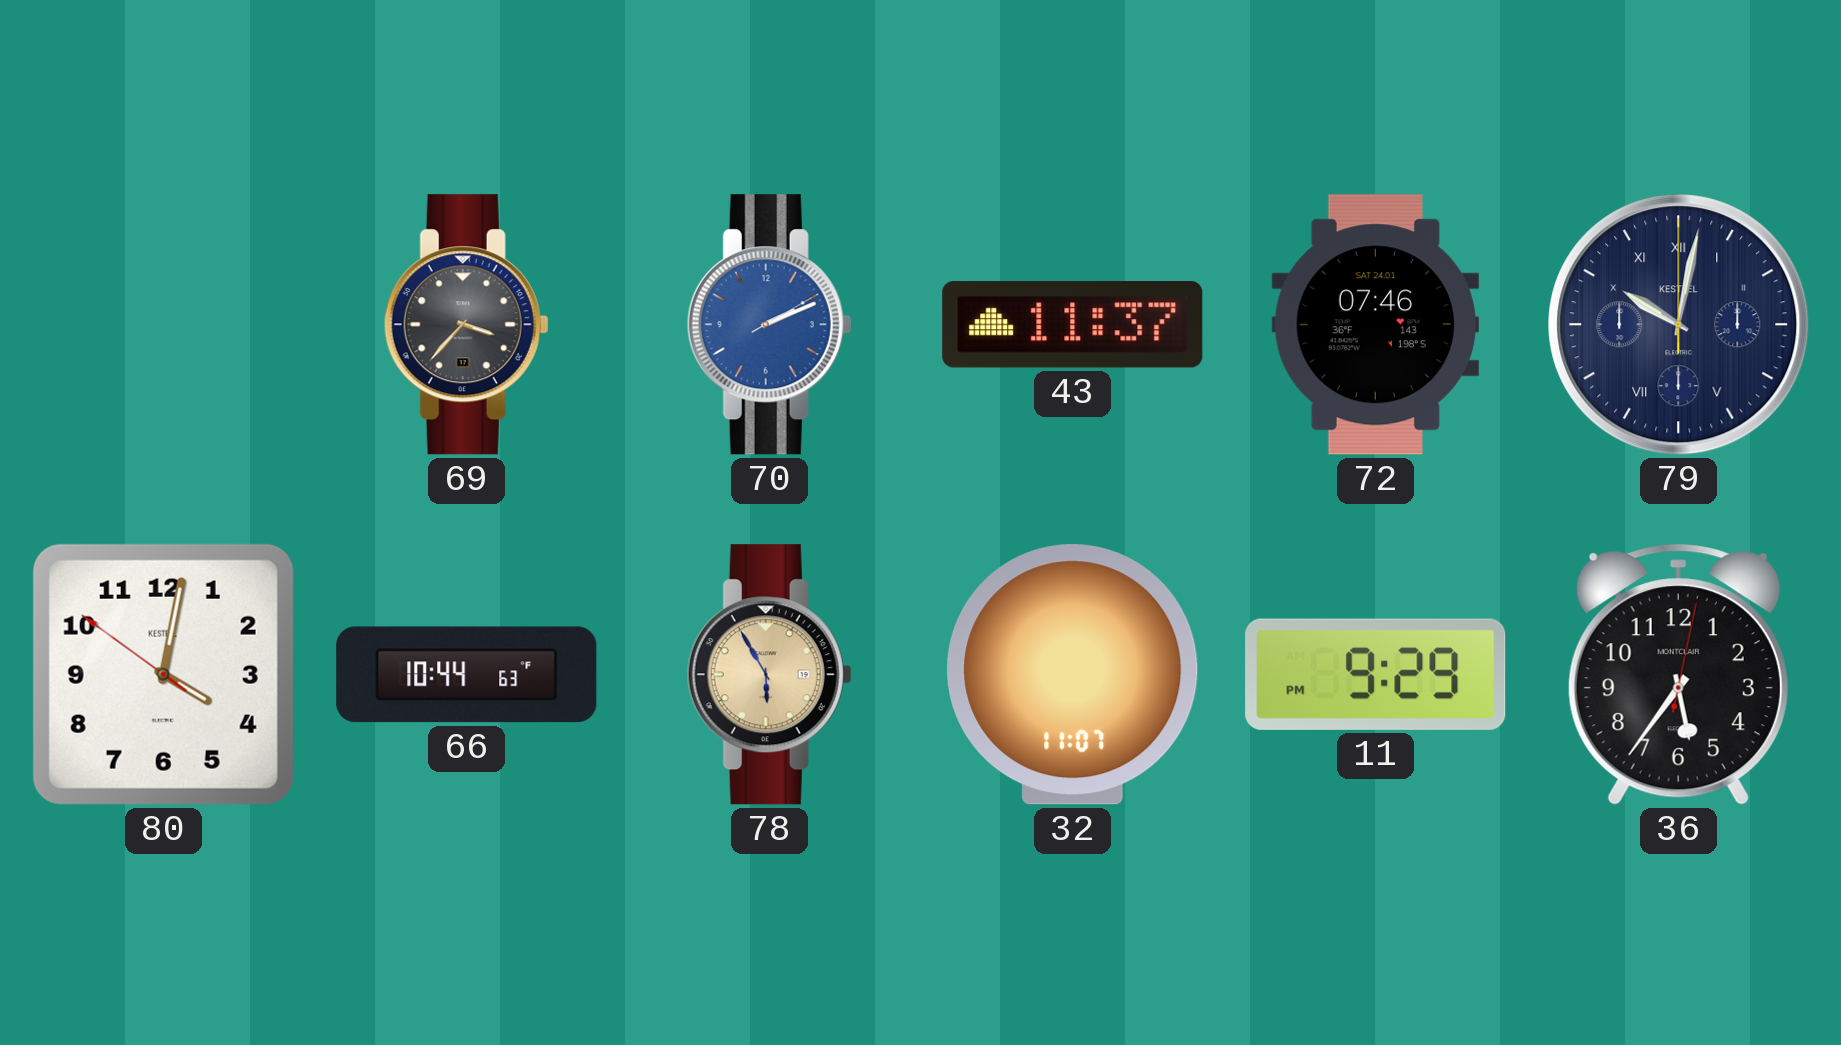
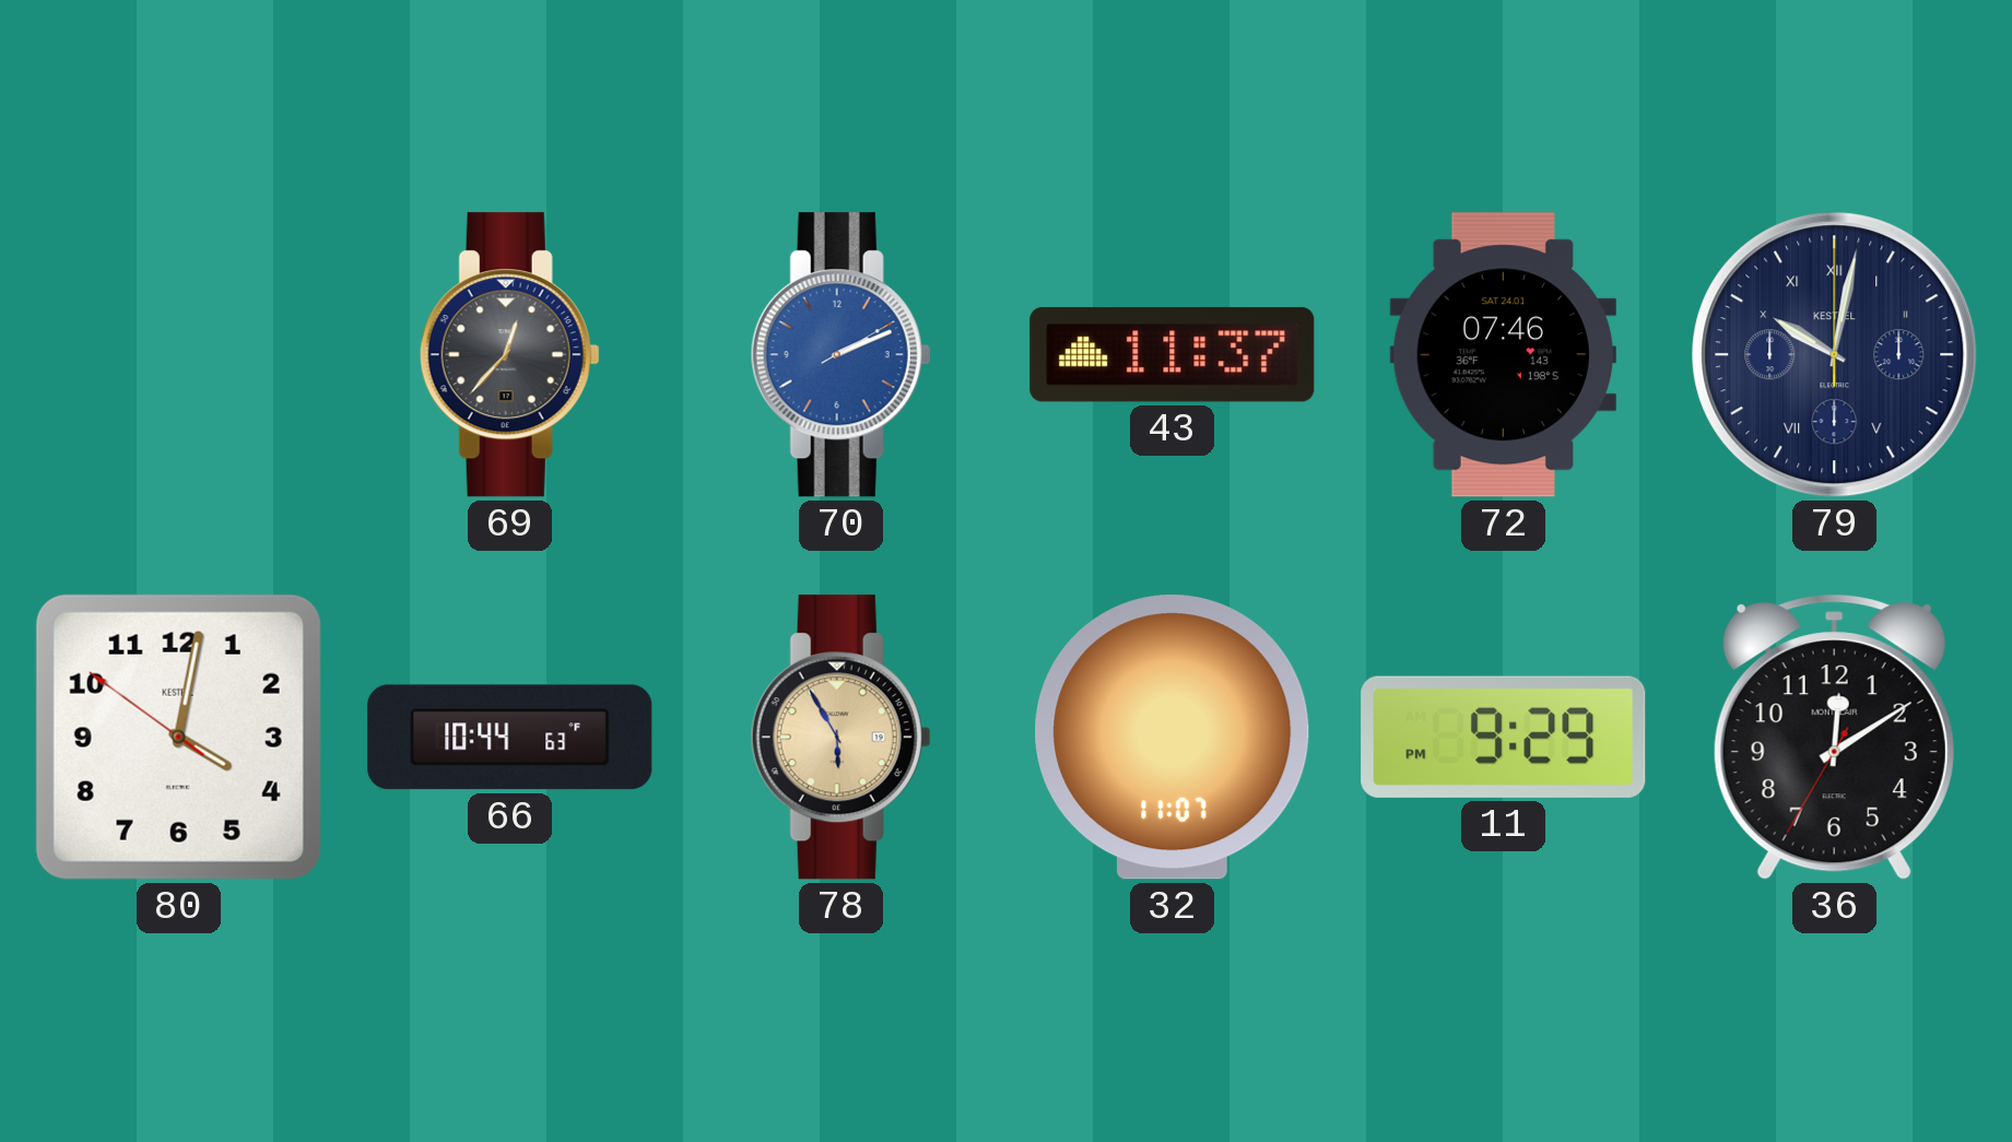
69: 3:37 -> 12:37
36: 5:36 -> 12:09
